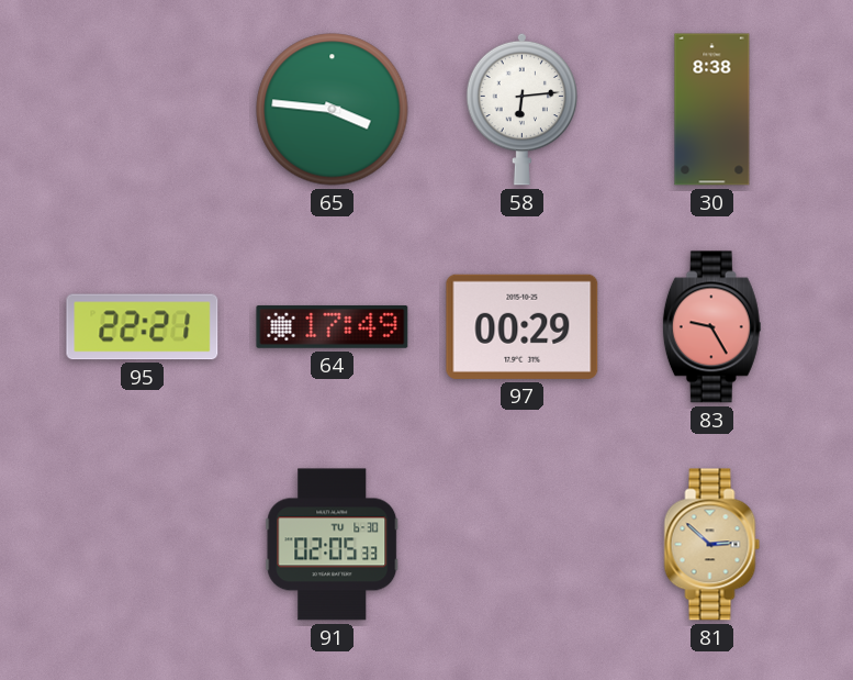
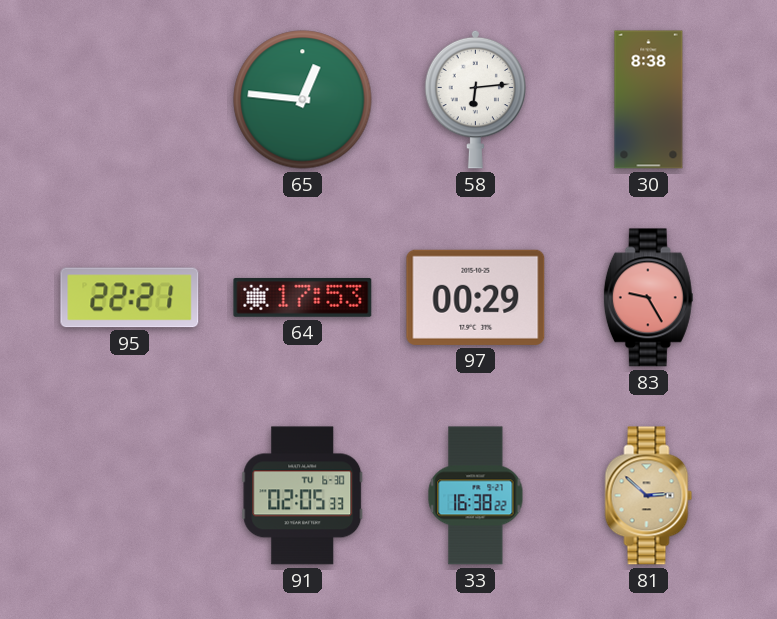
65: 3:46 -> 12:46
64: 17:49 -> 17:53
33: none -> 16:38
